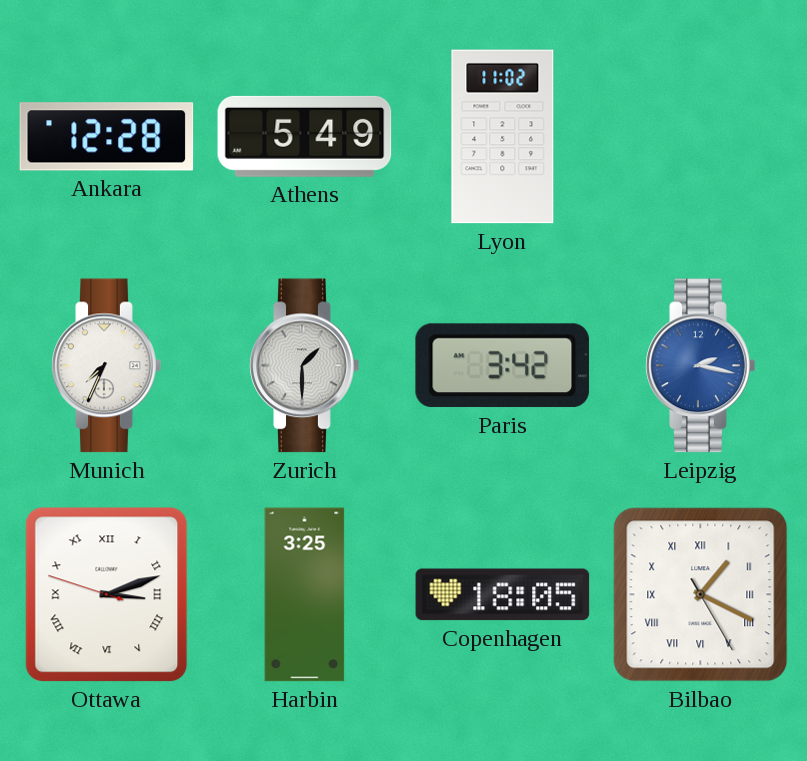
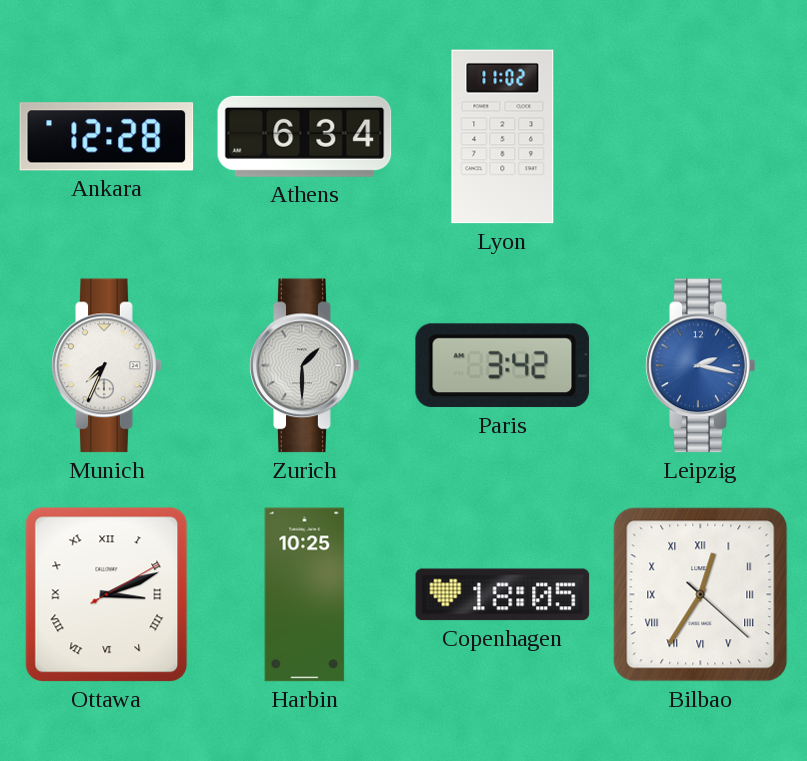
Athens: 5:49 -> 6:34
Ottawa: 3:11:48 -> 3:11:10
Harbin: 3:25 -> 10:25
Bilbao: 1:19 -> 12:35
